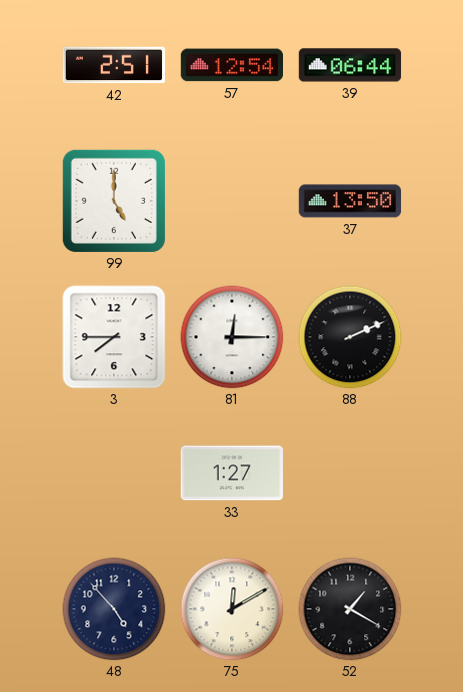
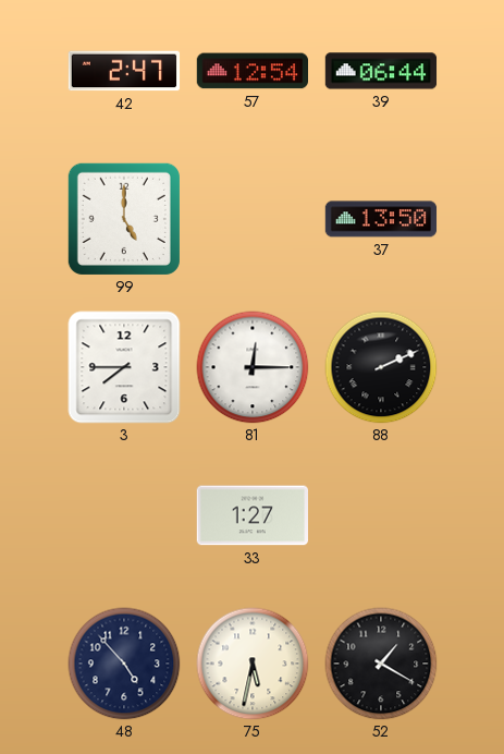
42: 2:51 -> 2:47
75: 12:10 -> 5:32
